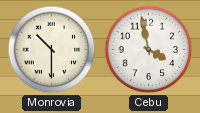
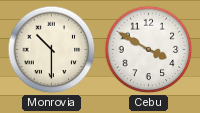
Cebu: 3:58 -> 3:50
